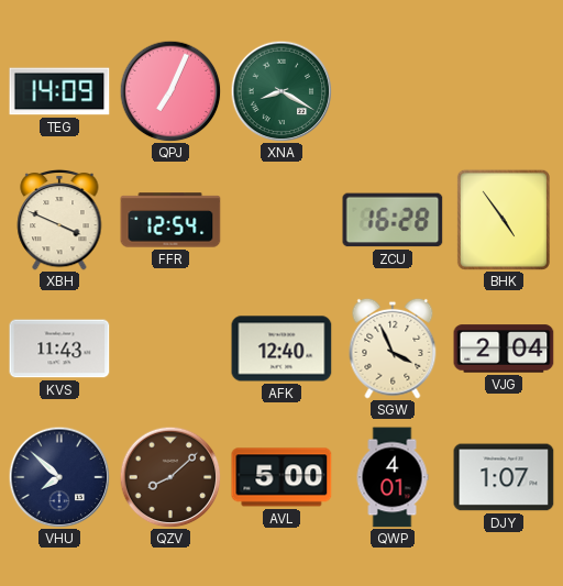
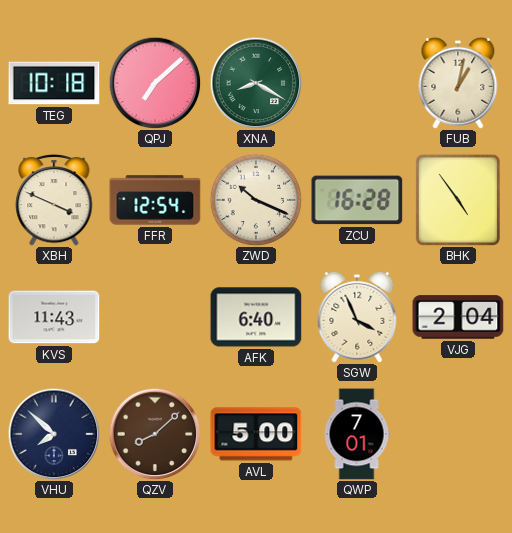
TEG: 14:09 -> 10:18
QPJ: 7:04 -> 7:08
FUB: none -> 1:02
ZWD: none -> 10:19
AFK: 12:40 -> 6:40
QWP: 4:01 -> 7:01
DJY: 1:07 -> none
